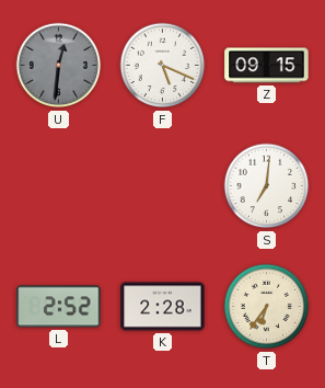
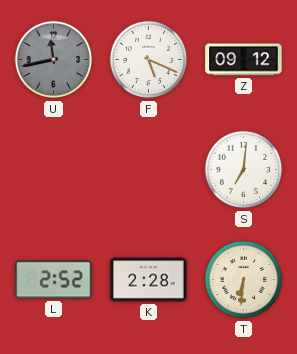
U: 12:31 -> 11:43
Z: 09:15 -> 09:12
T: 6:36 -> 6:31
